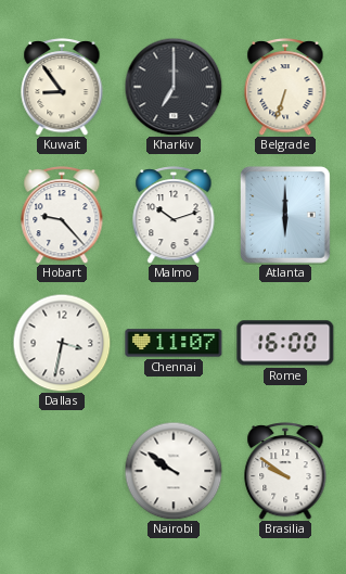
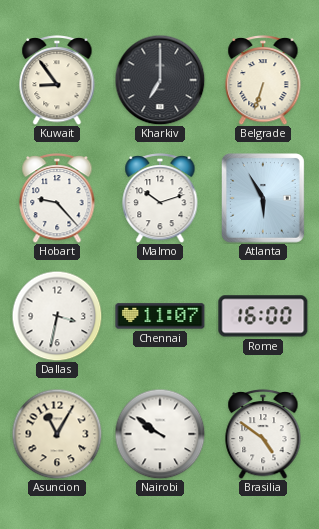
Atlanta: 6:00 -> 5:55
Asuncion: none -> 11:05
Brasilia: 9:51 -> 4:51
